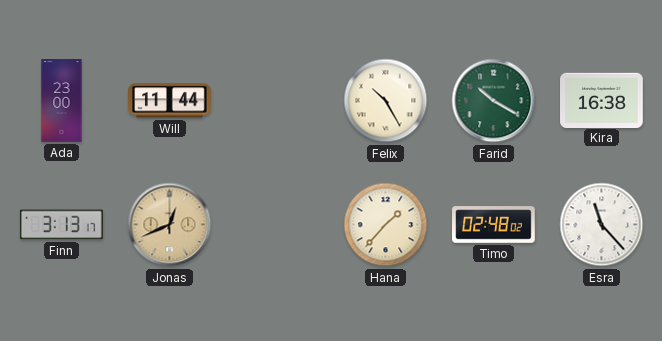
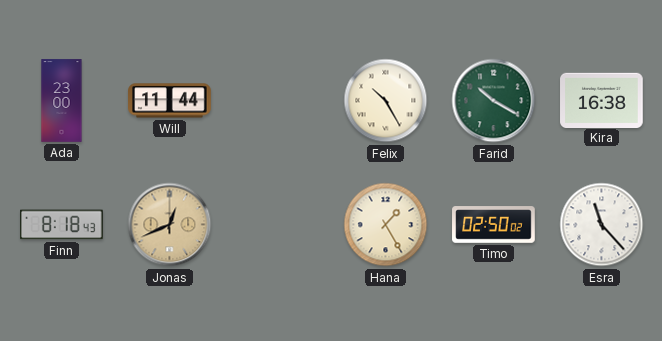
Finn: 3:13 -> 8:18
Hana: 1:37 -> 1:25
Timo: 02:48 -> 02:50
